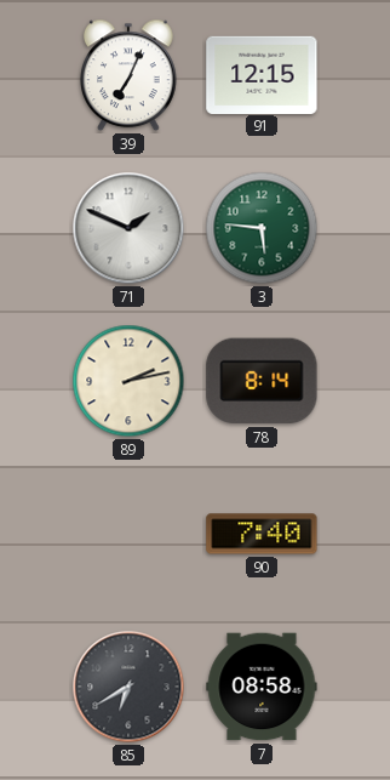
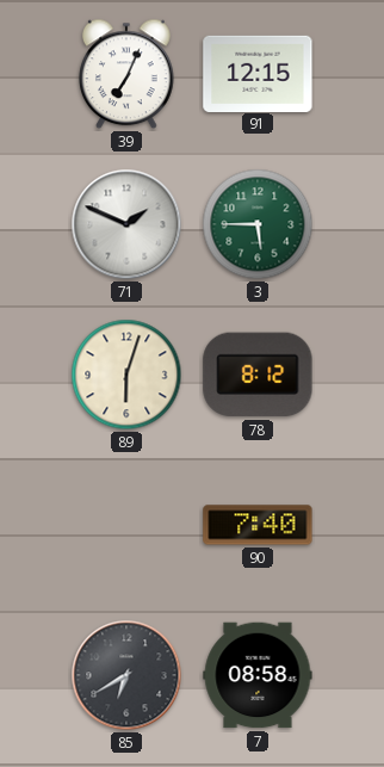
3: 5:46 -> 5:45
89: 2:13 -> 6:03
78: 8:14 -> 8:12
